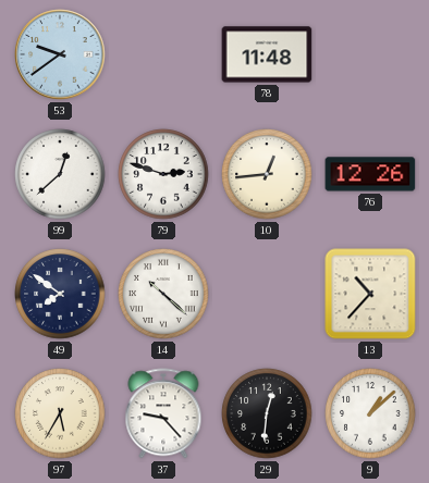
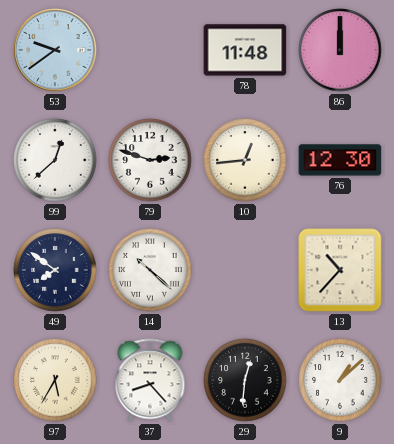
86: none -> 12:00
76: 12:26 -> 12:30
37: 9:23 -> 8:23
